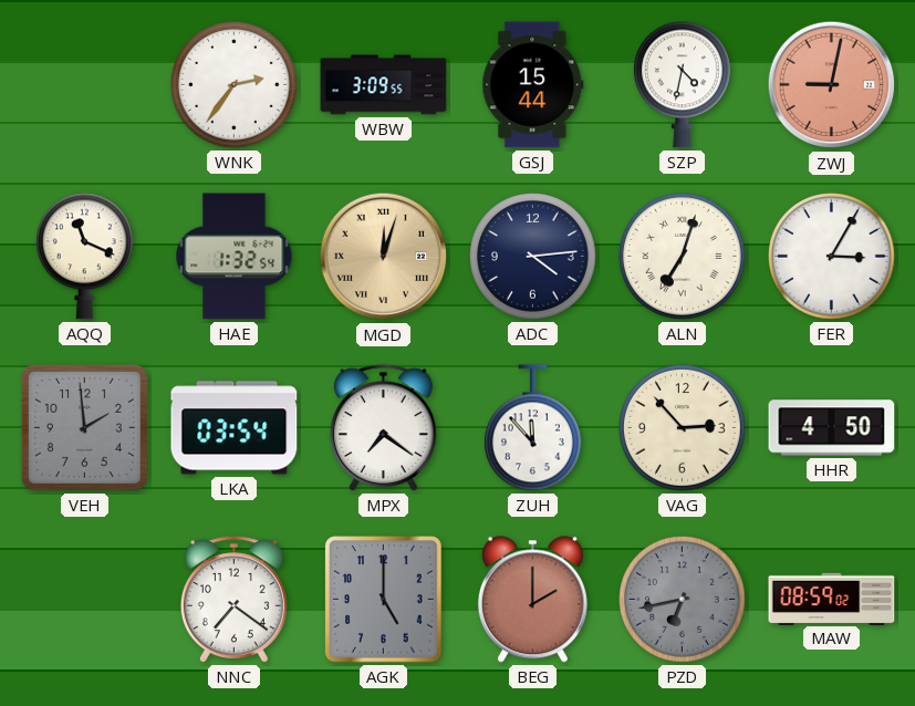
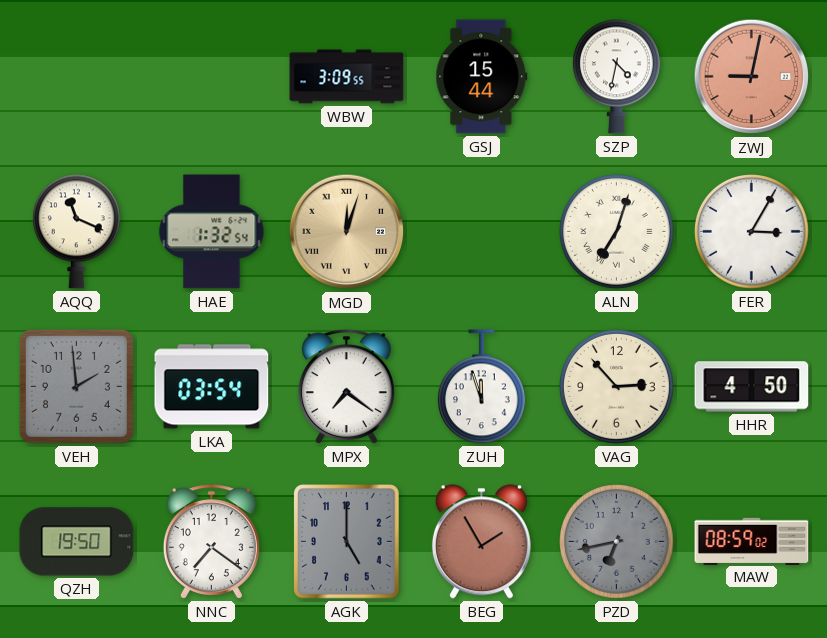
WNK: 2:36 -> none
ADC: 4:14 -> none
ZUH: 11:53 -> 11:57
QZH: none -> 19:50
BEG: 2:00 -> 1:55
